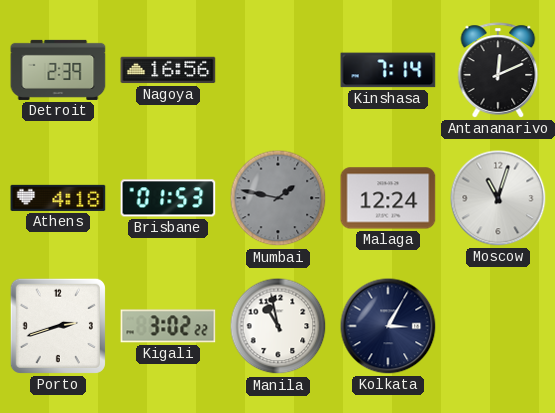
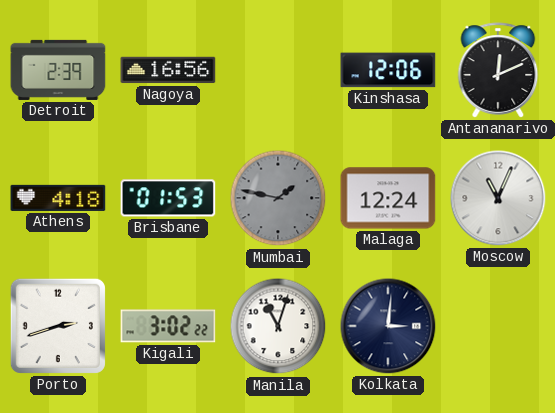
Kinshasa: 7:14 -> 12:06
Moscow: 11:03 -> 11:04
Manila: 10:58 -> 11:03
Kolkata: 3:05 -> 3:01
